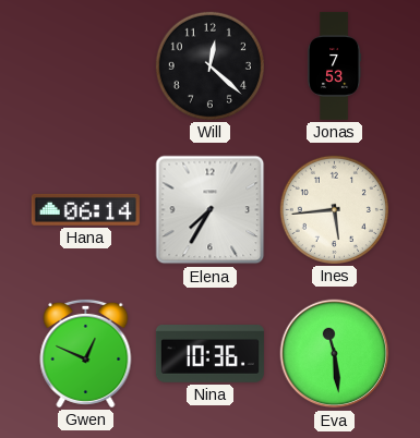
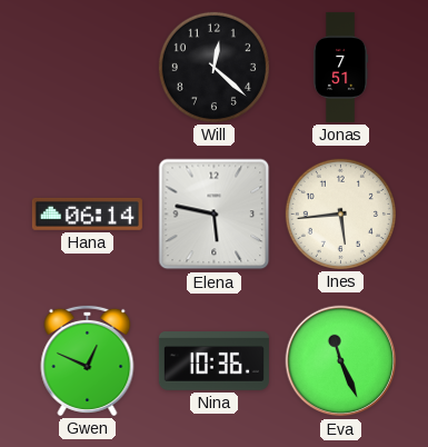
Jonas: 7:53 -> 7:51
Elena: 7:35 -> 5:47
Eva: 11:29 -> 11:26
